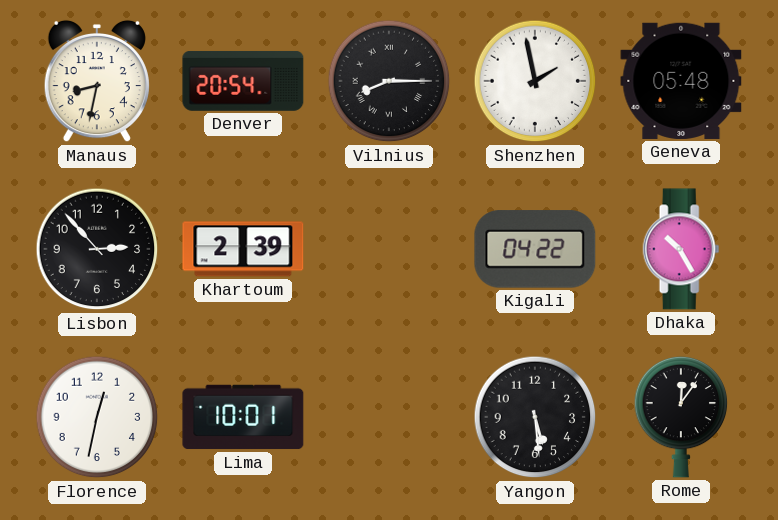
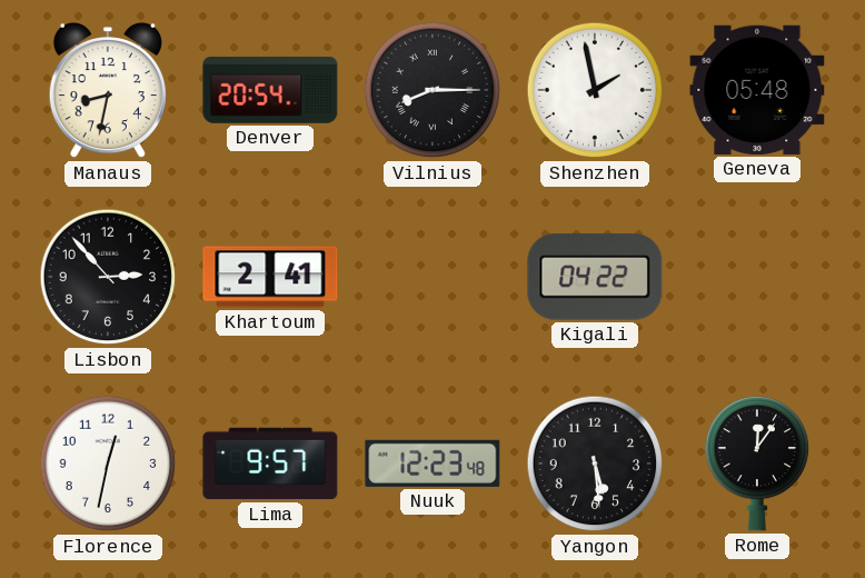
Khartoum: 2:39 -> 2:41
Dhaka: 10:25 -> none
Lima: 10:01 -> 9:57
Nuuk: none -> 12:23
